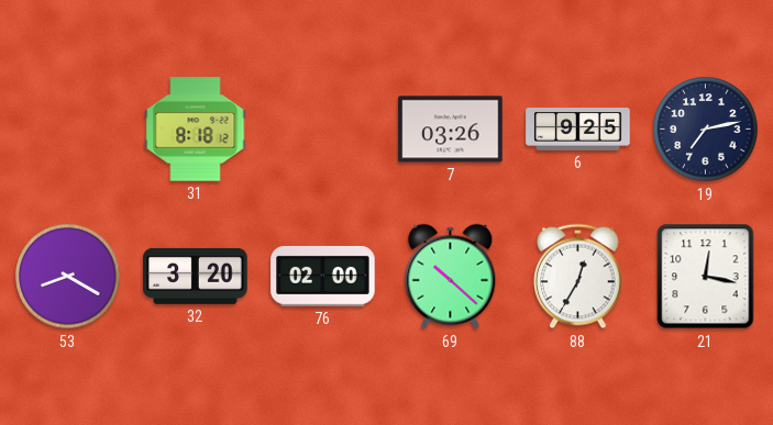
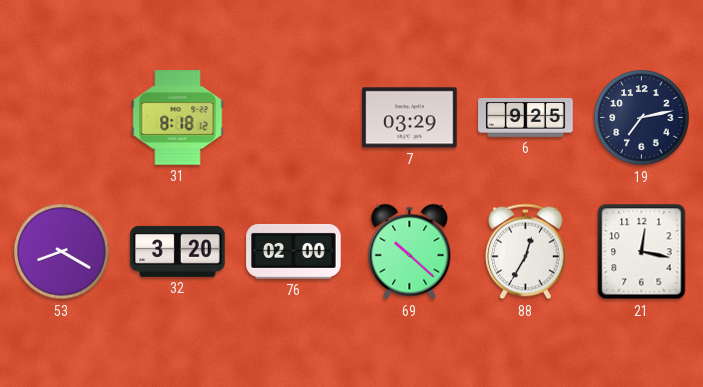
7: 03:26 -> 03:29
